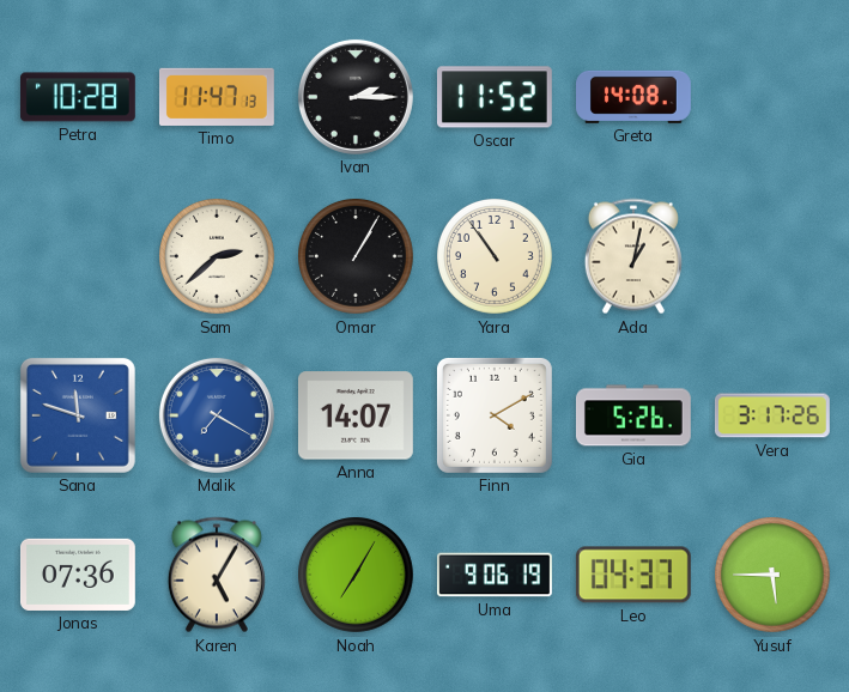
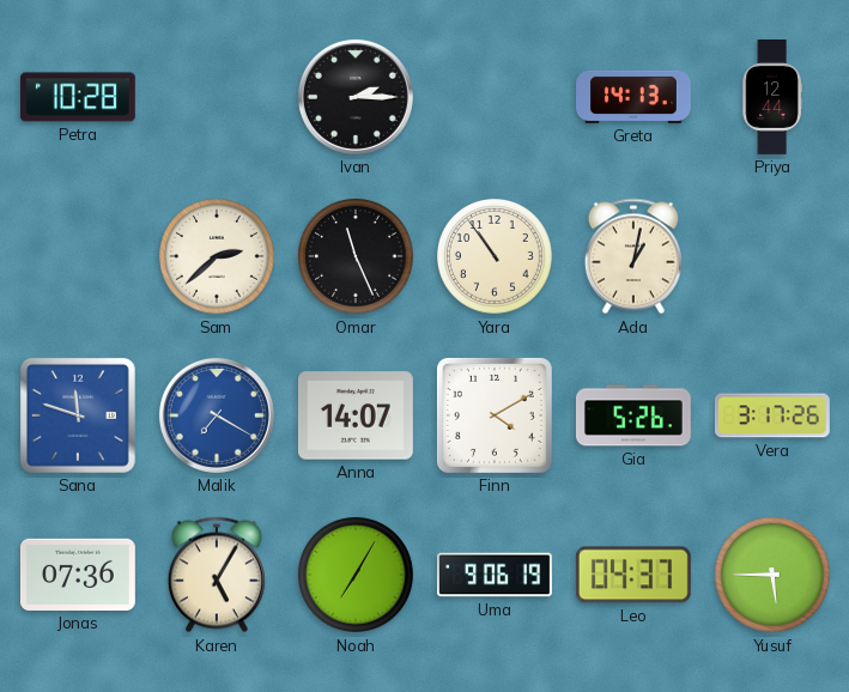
Timo: 11:47 -> none
Oscar: 11:52 -> none
Greta: 14:08 -> 14:13
Priya: none -> 12:44
Omar: 1:05 -> 11:26
